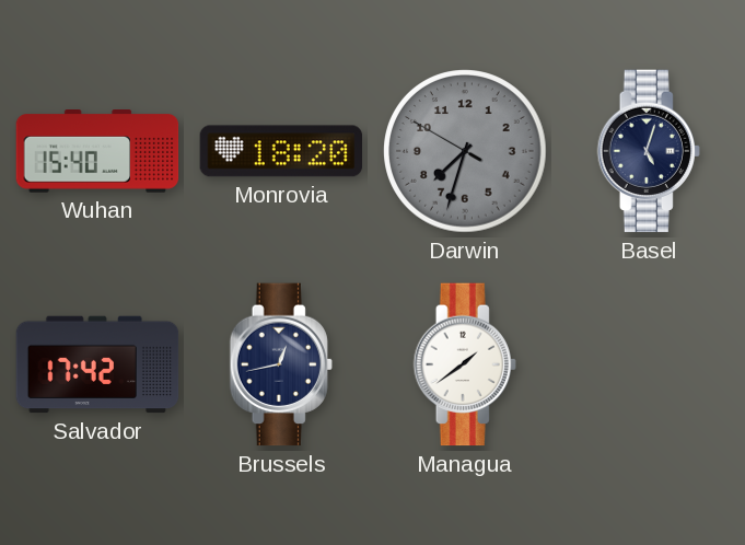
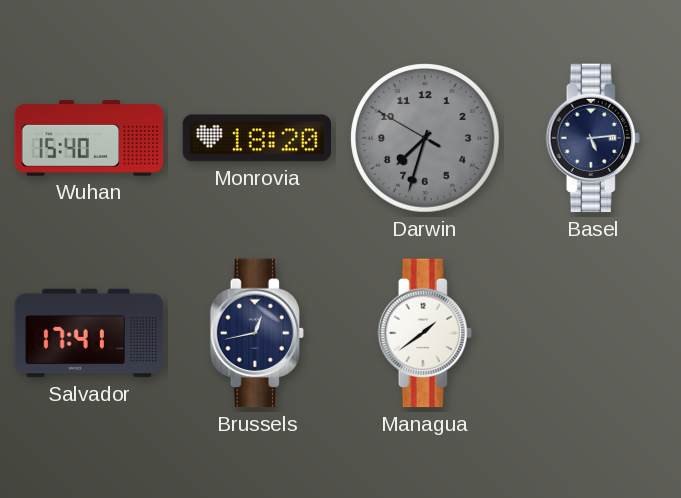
Basel: 5:03 -> 5:14
Salvador: 17:42 -> 17:41
